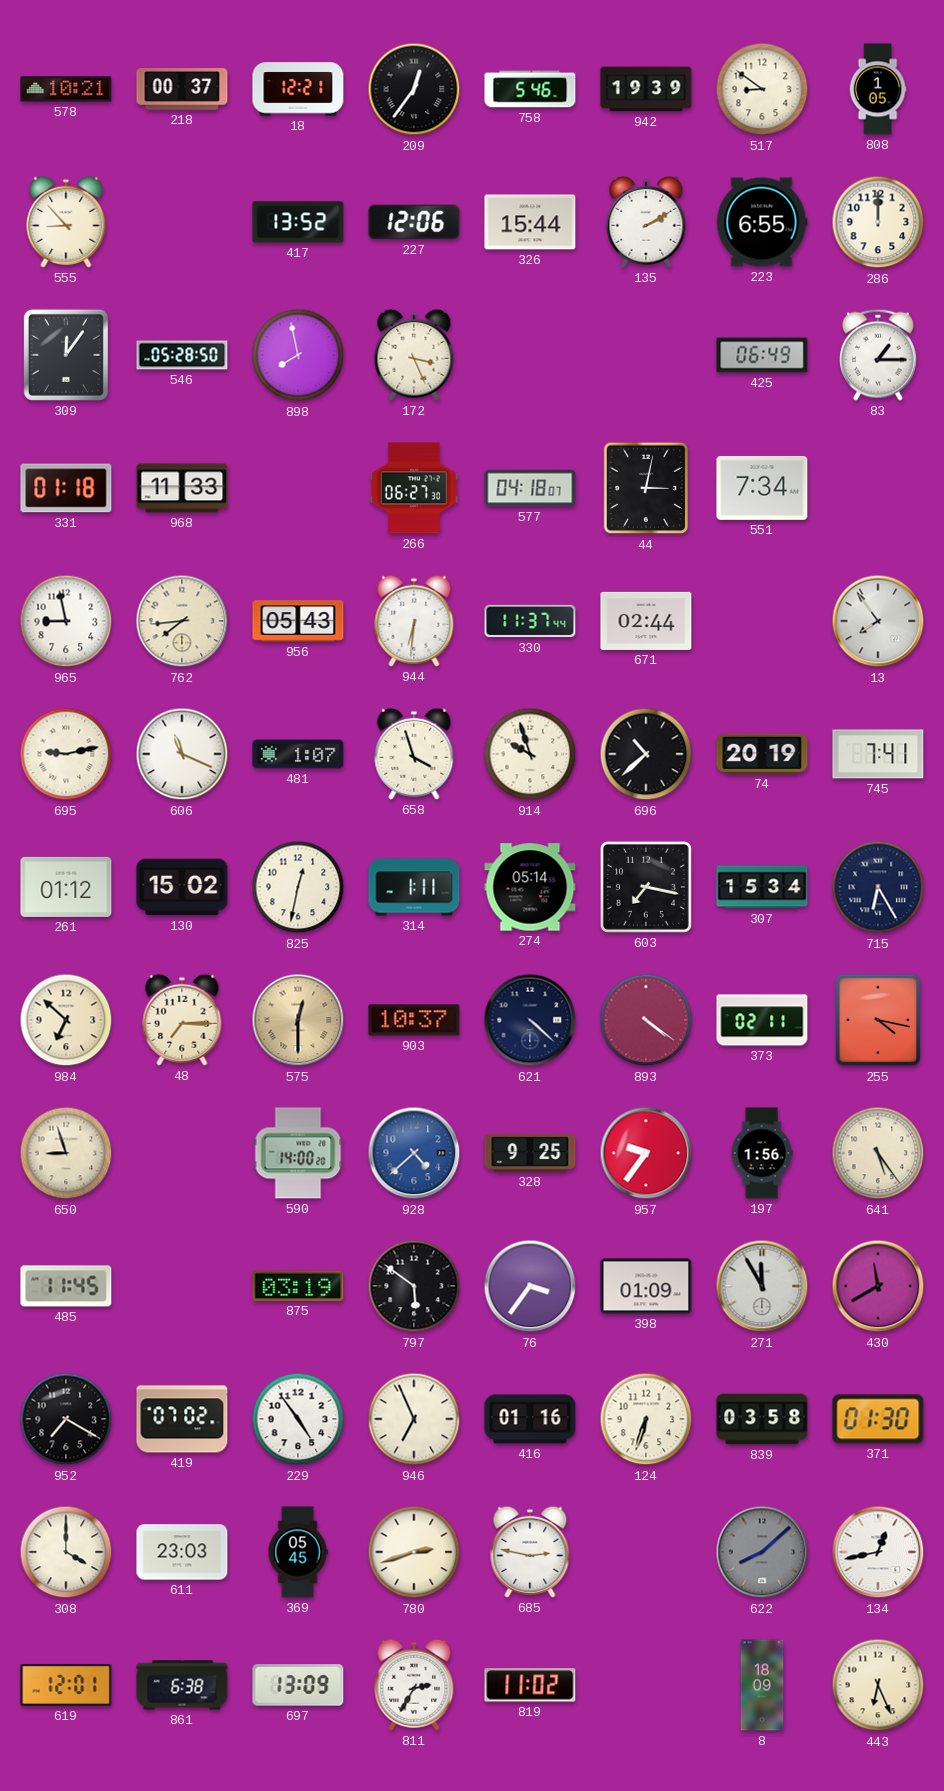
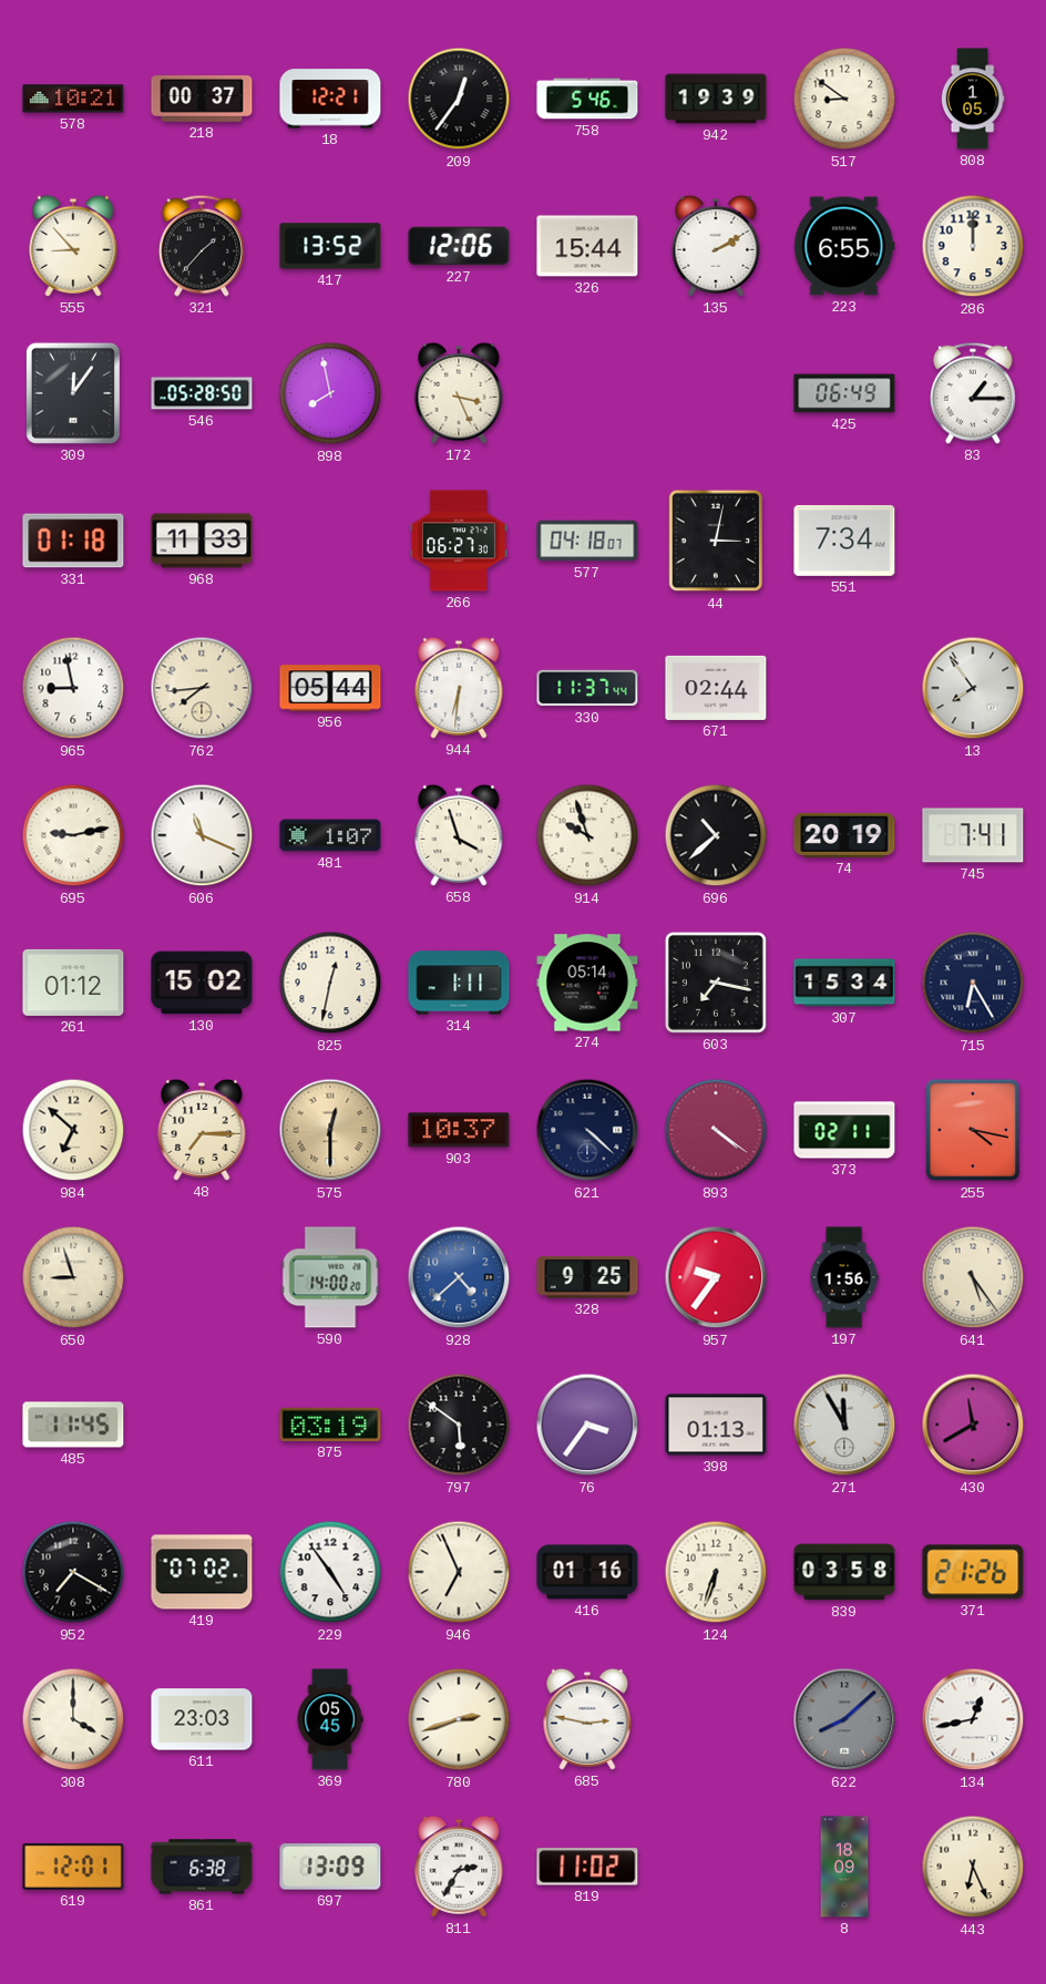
321: none -> 1:37
956: 05:43 -> 05:44
398: 01:09 -> 01:13
371: 01:30 -> 21:26
